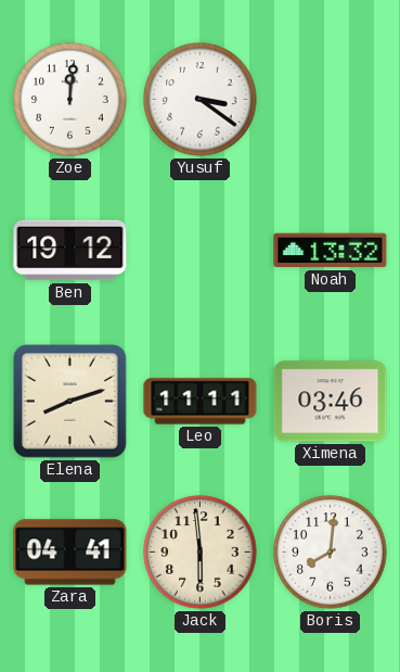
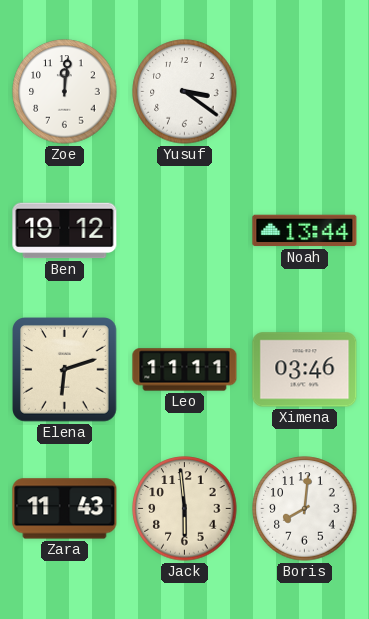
Noah: 13:32 -> 13:44
Elena: 8:12 -> 6:12
Zara: 04:41 -> 11:43
